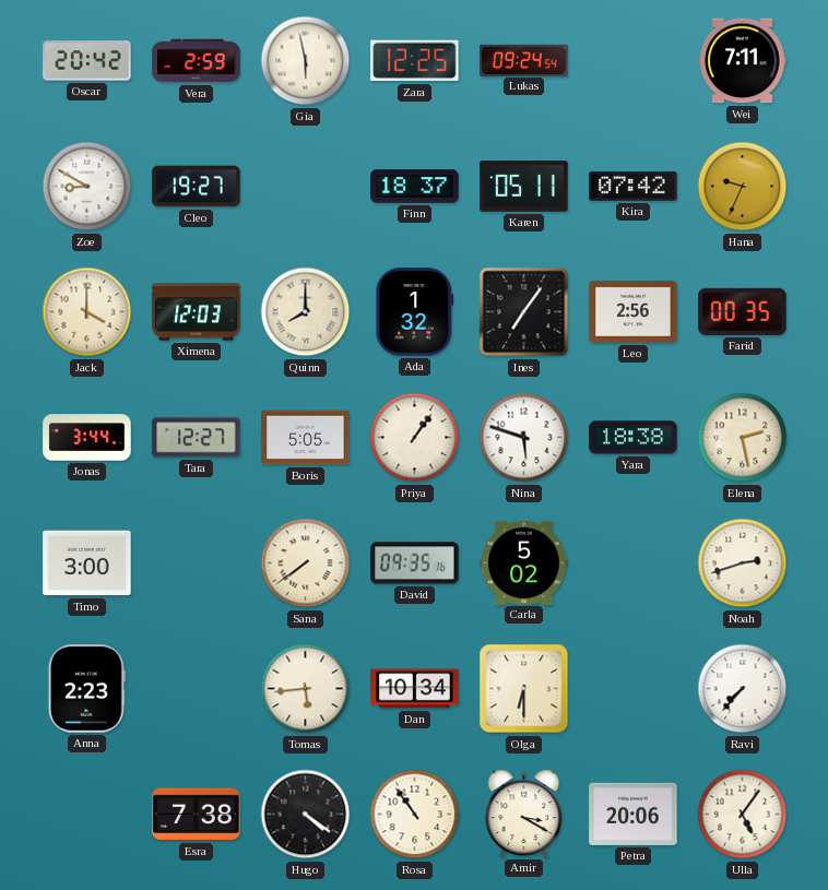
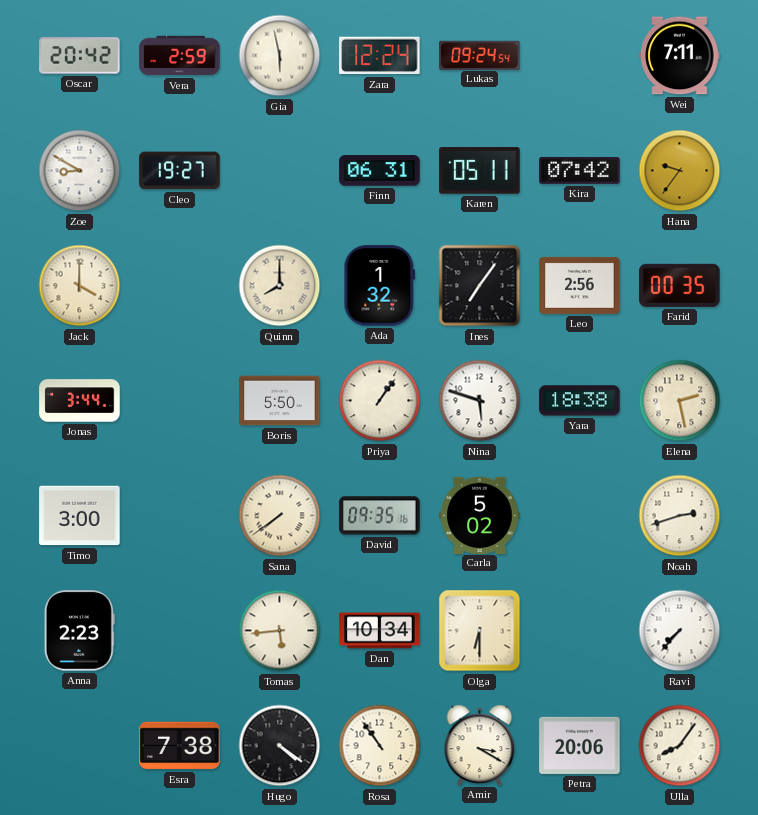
Zara: 12:25 -> 12:24
Finn: 18:37 -> 06:31
Hana: 9:34 -> 9:36
Ximena: 12:03 -> none
Tara: 12:27 -> none
Boris: 5:05 -> 5:50
Ulla: 5:06 -> 8:06
